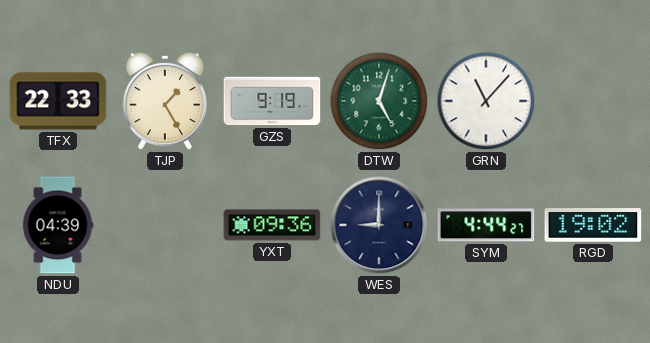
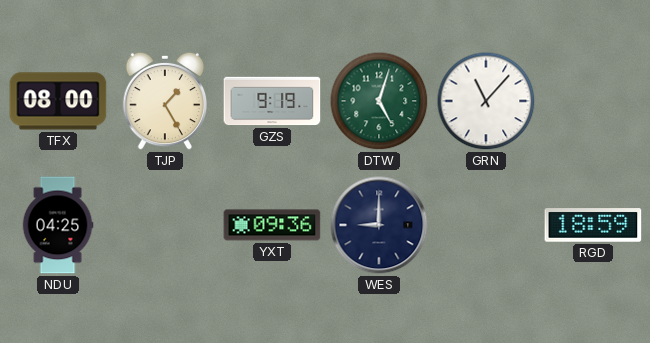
TFX: 22:33 -> 08:00
NDU: 04:39 -> 04:25
SYM: 4:44 -> none
RGD: 19:02 -> 18:59
